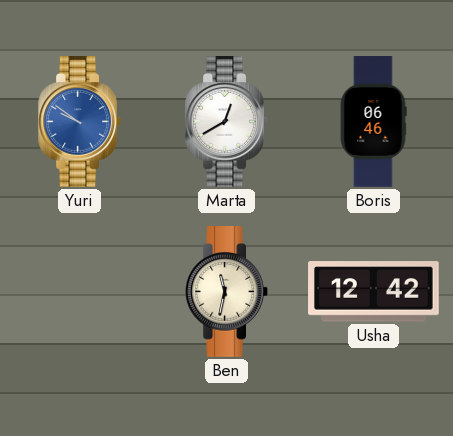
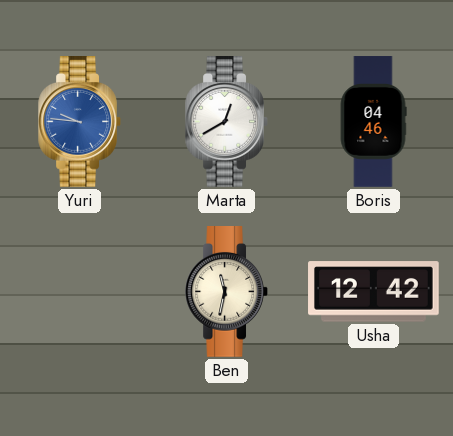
Yuri: 9:51 -> 9:46
Boris: 06:46 -> 04:46
